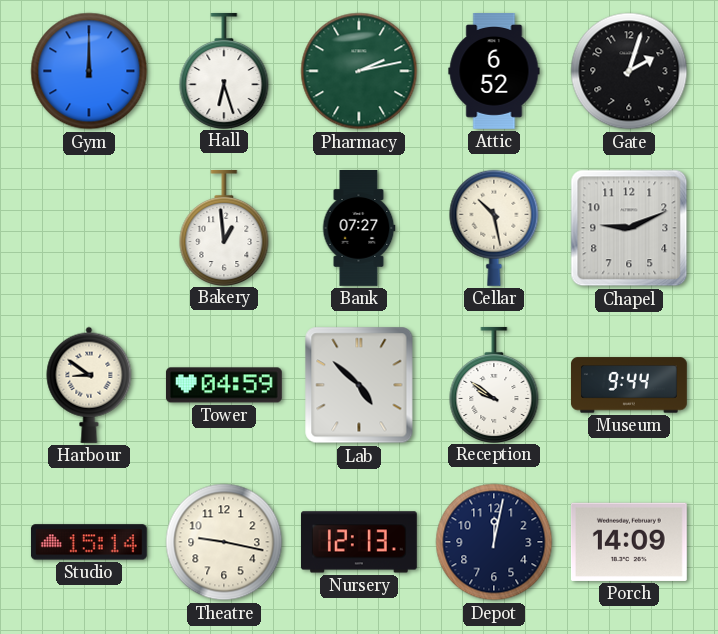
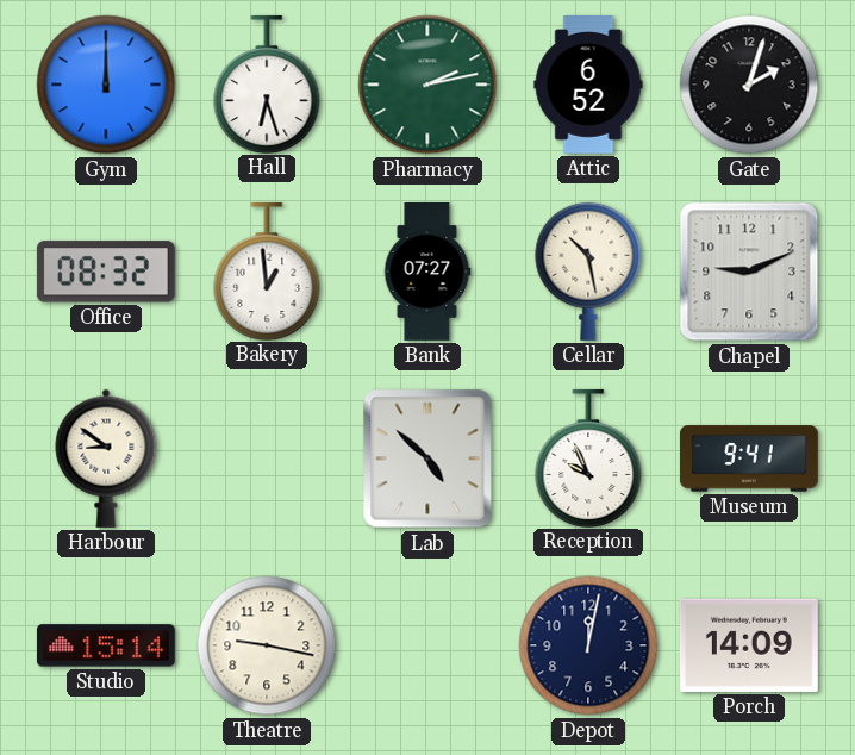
Office: none -> 08:32
Tower: 04:59 -> none
Reception: 9:51 -> 9:56
Museum: 9:44 -> 9:41
Nursery: 12:13 -> none
